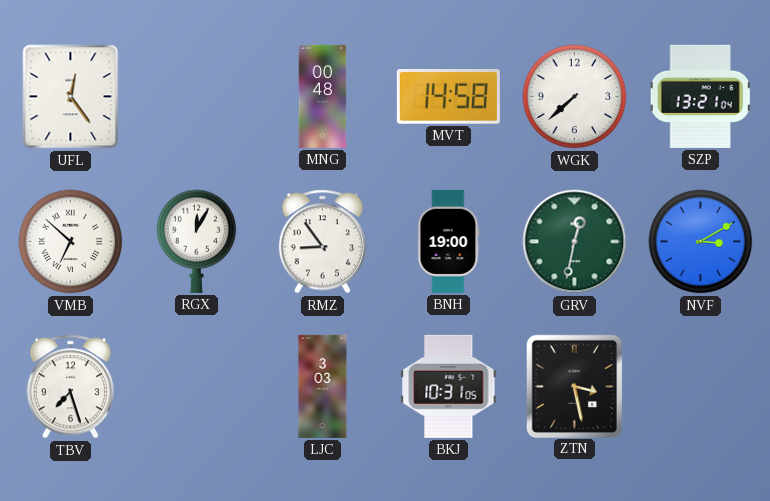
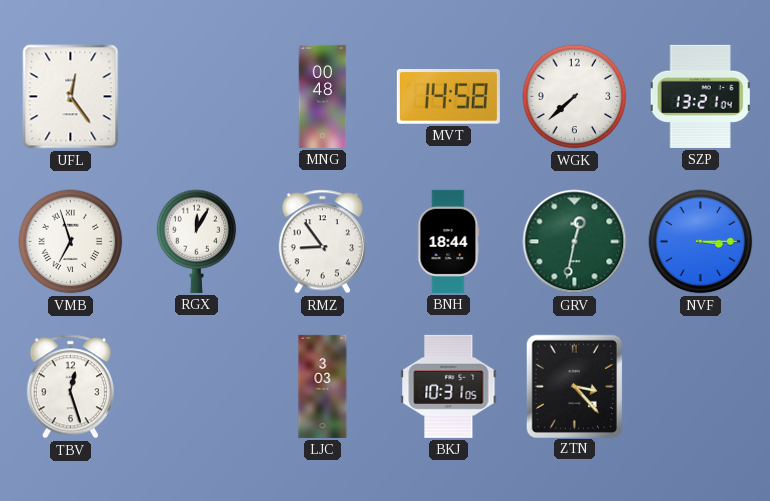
VMB: 6:52 -> 6:57
BNH: 19:00 -> 18:44
NVF: 3:10 -> 3:15
TBV: 7:27 -> 12:27
ZTN: 3:28 -> 3:23
